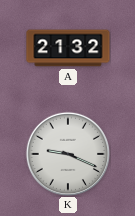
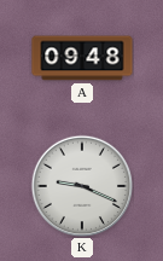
A: 21:32 -> 09:48
